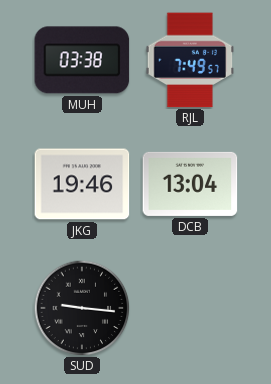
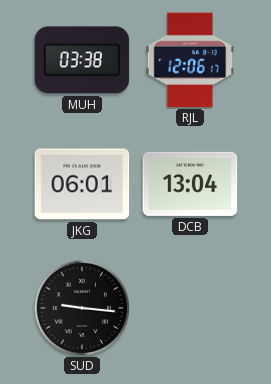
RJL: 7:49 -> 12:06
JKG: 19:46 -> 06:01
